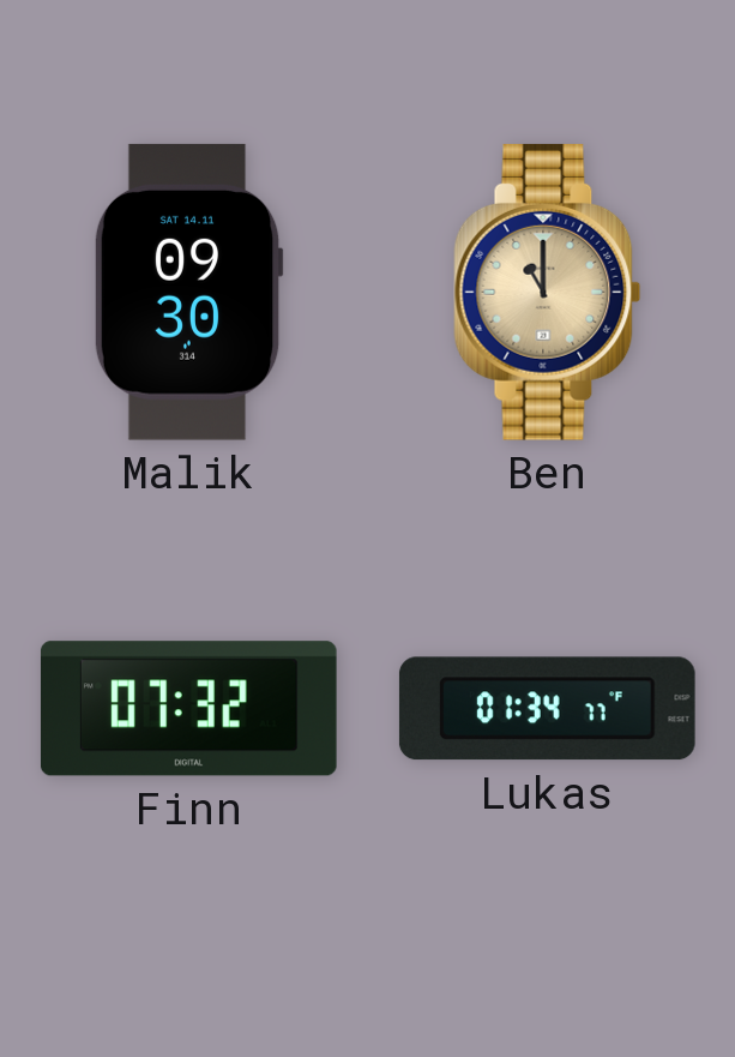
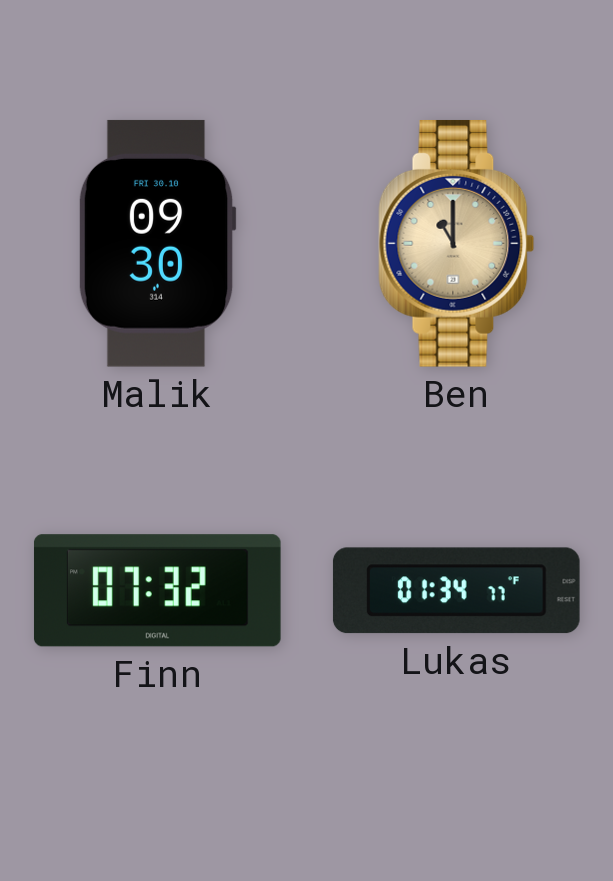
Malik date: SAT 14.11 -> FRI 30.10
